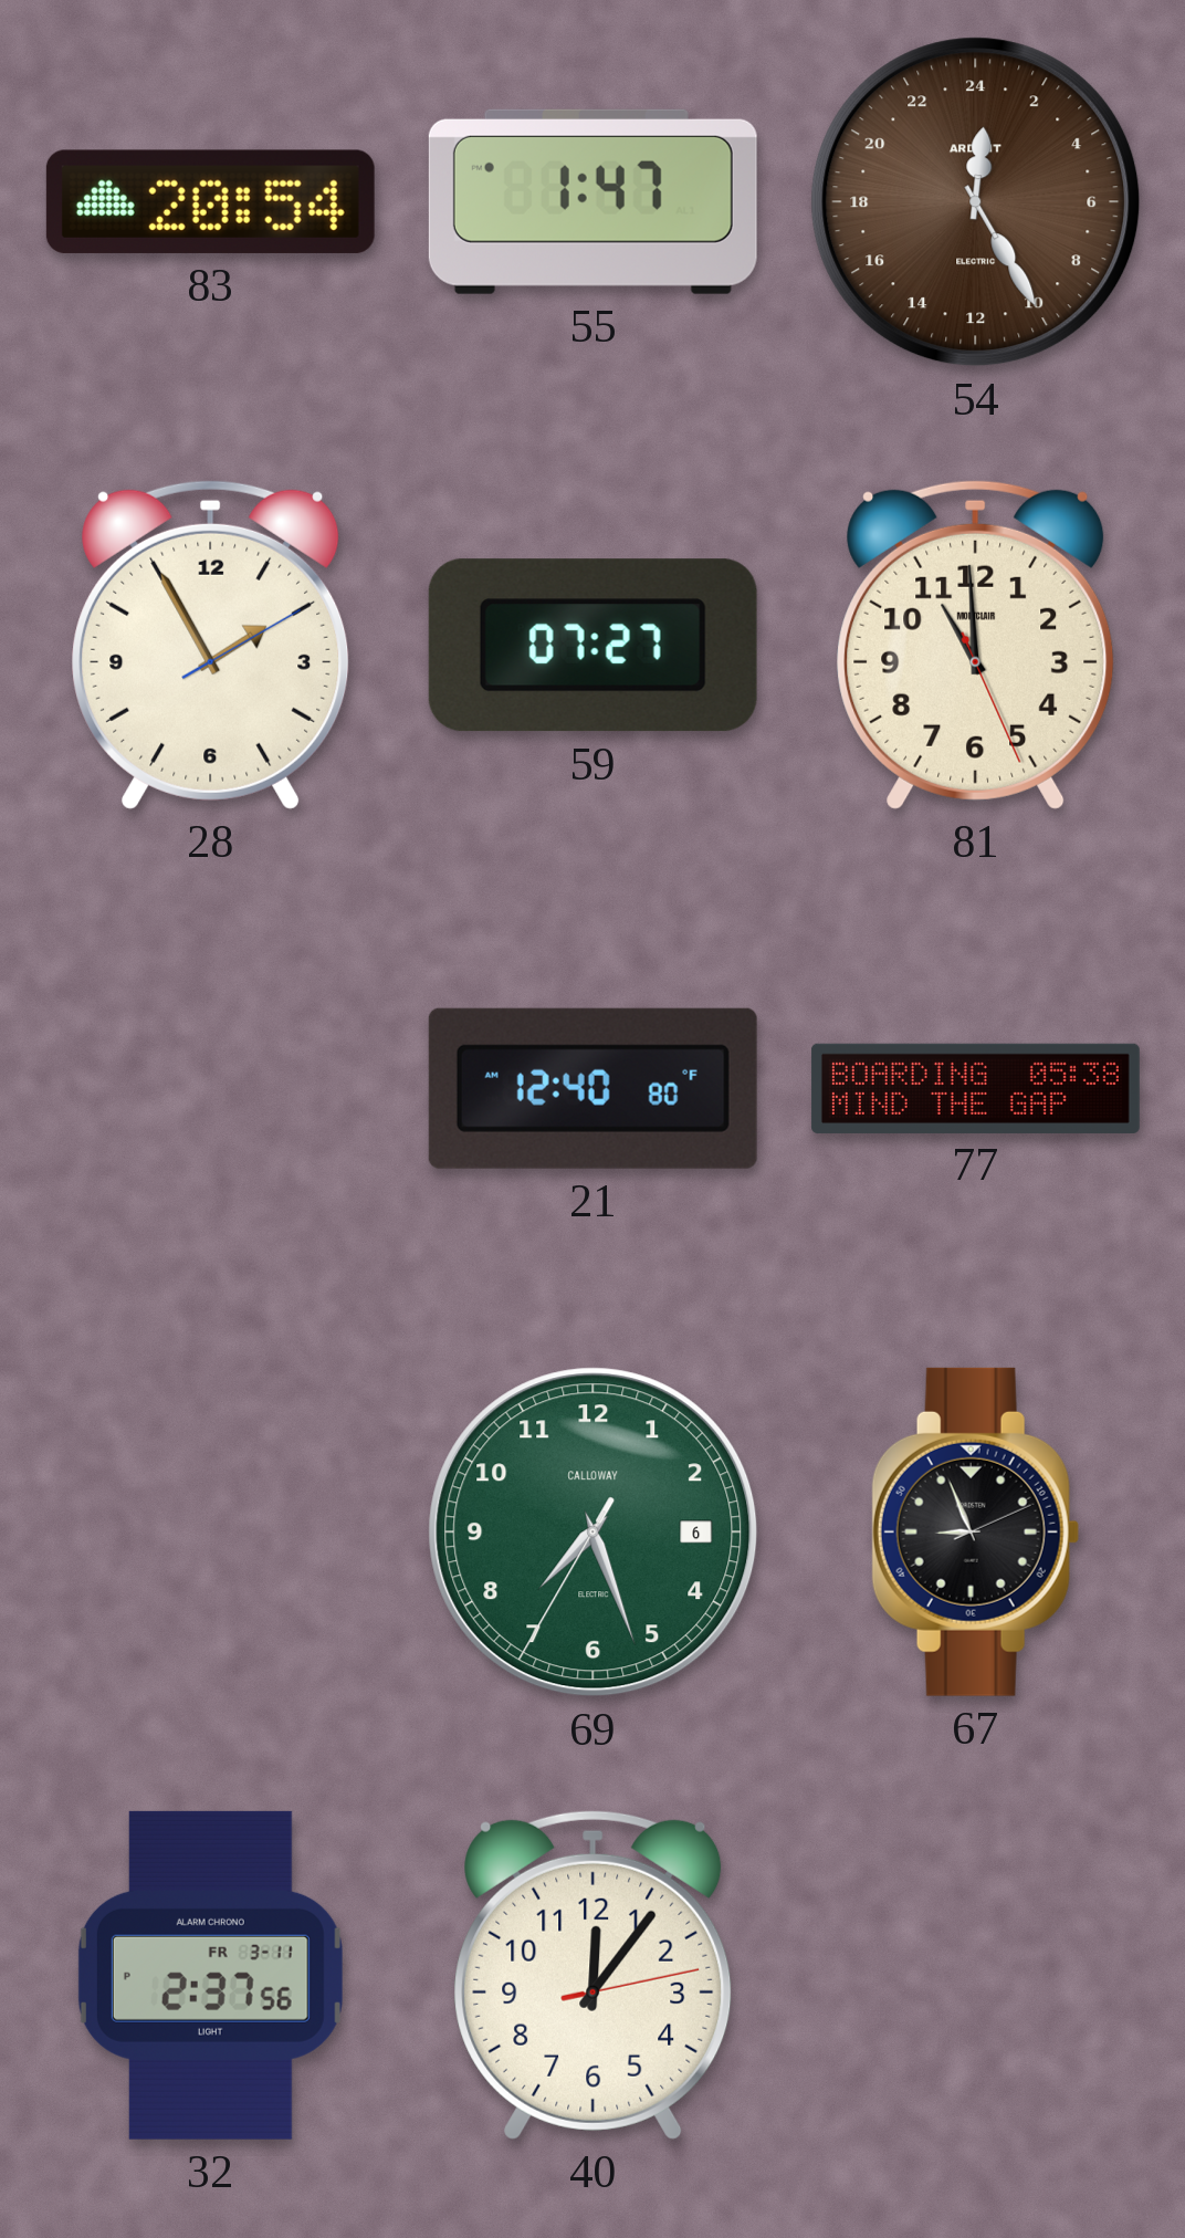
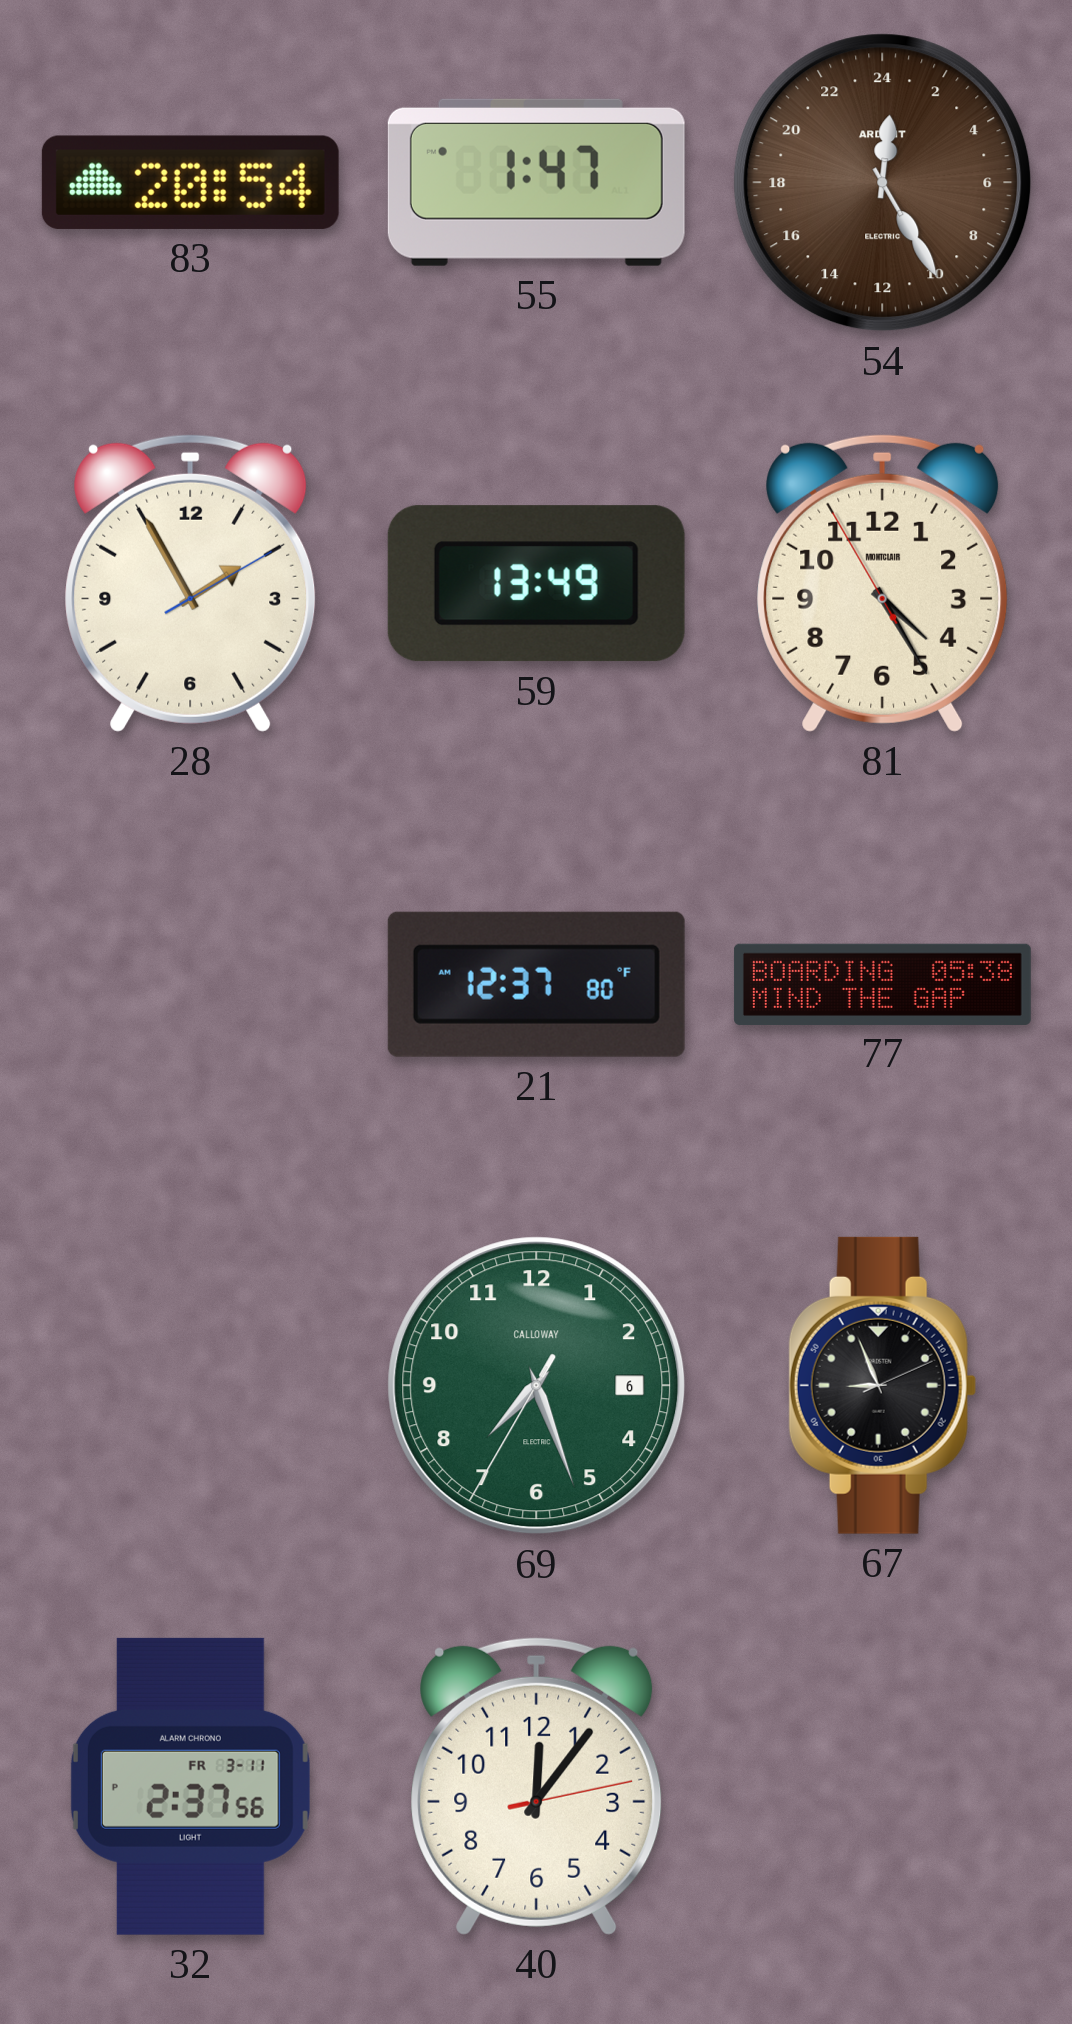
59: 07:27 -> 13:49
81: 10:59 -> 4:24
21: 12:40 -> 12:37
